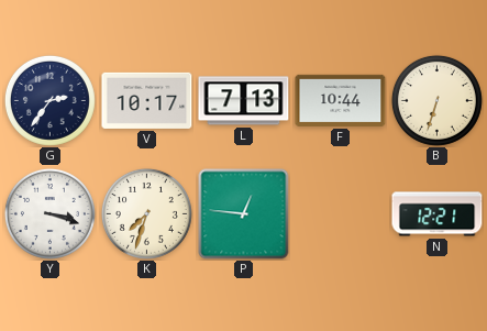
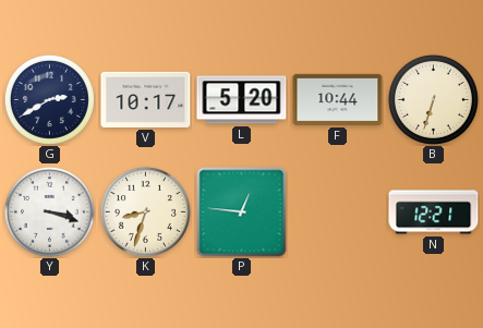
G: 2:36 -> 2:40
L: 7:13 -> 5:20
K: 7:33 -> 8:33
